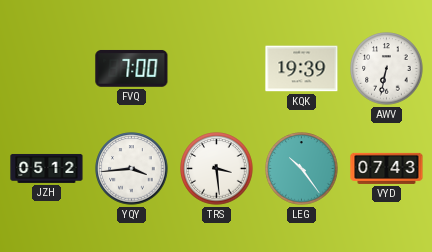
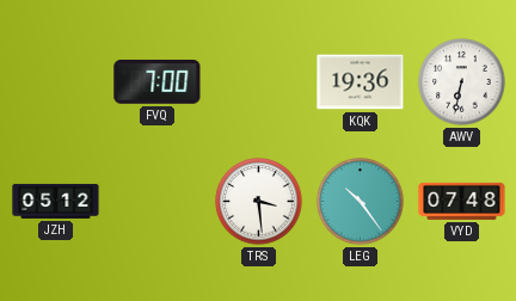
KQK: 19:39 -> 19:36
YQY: 3:44 -> none
VYD: 07:43 -> 07:48
